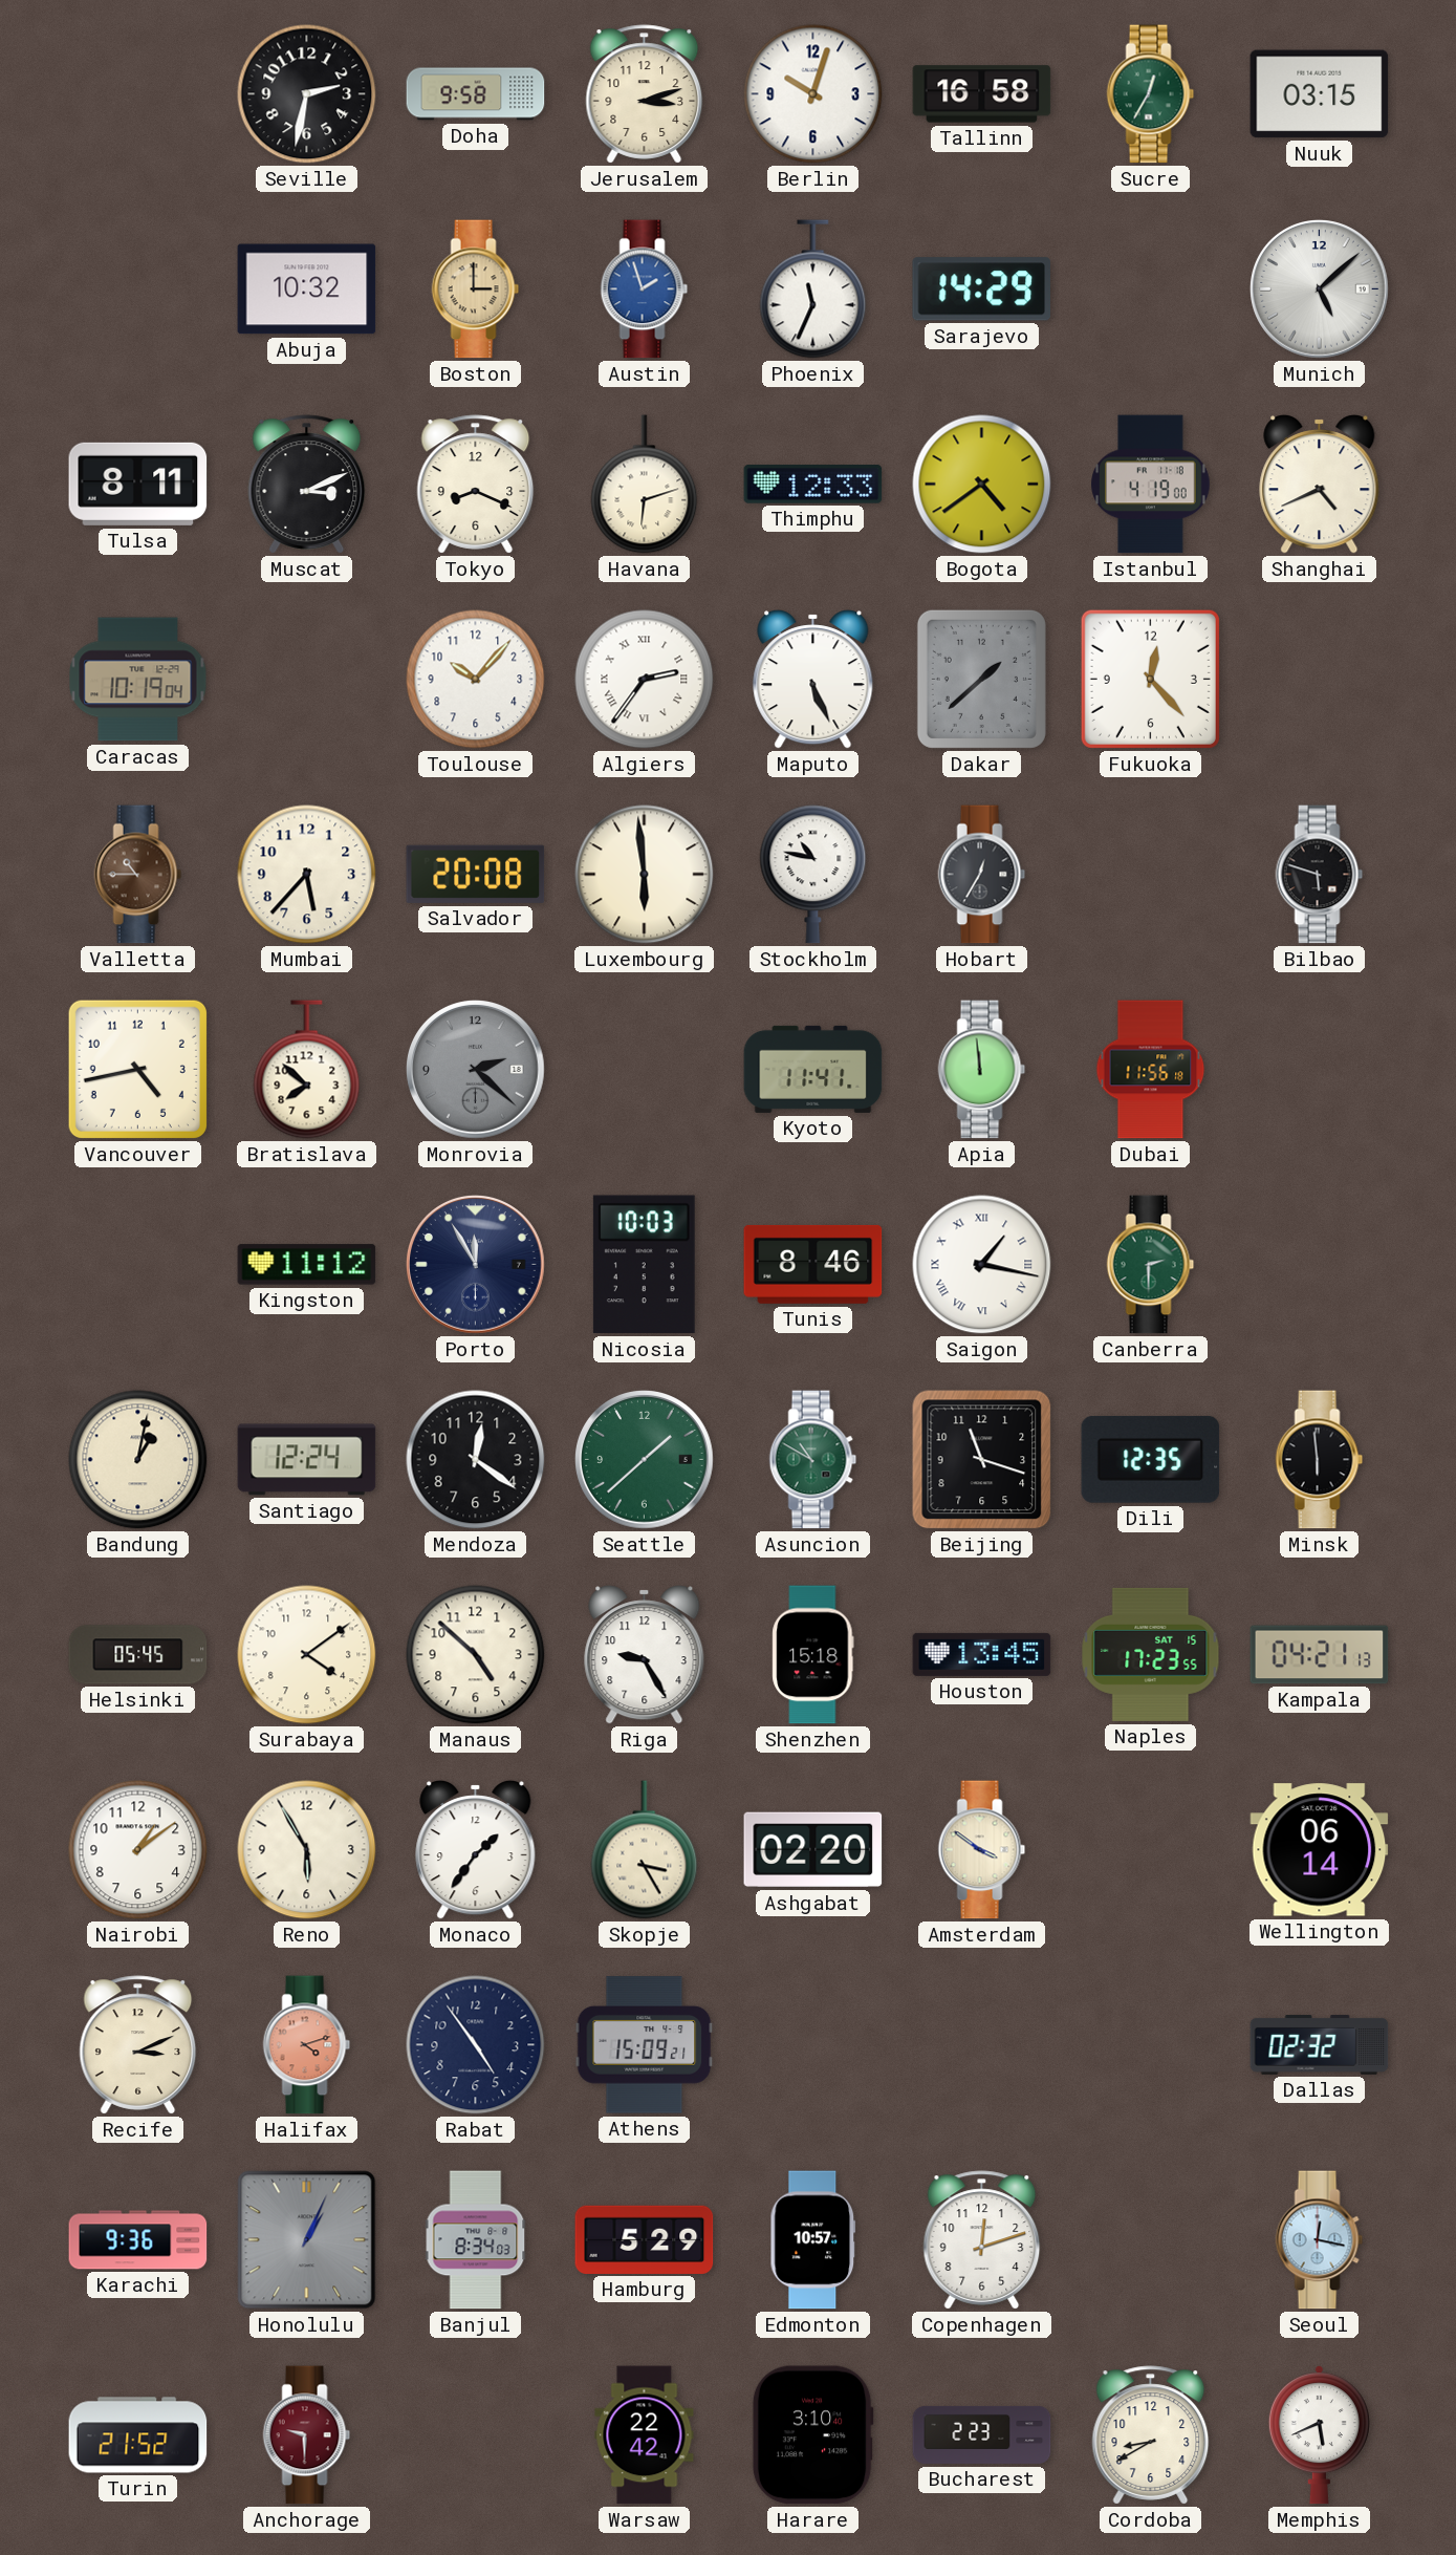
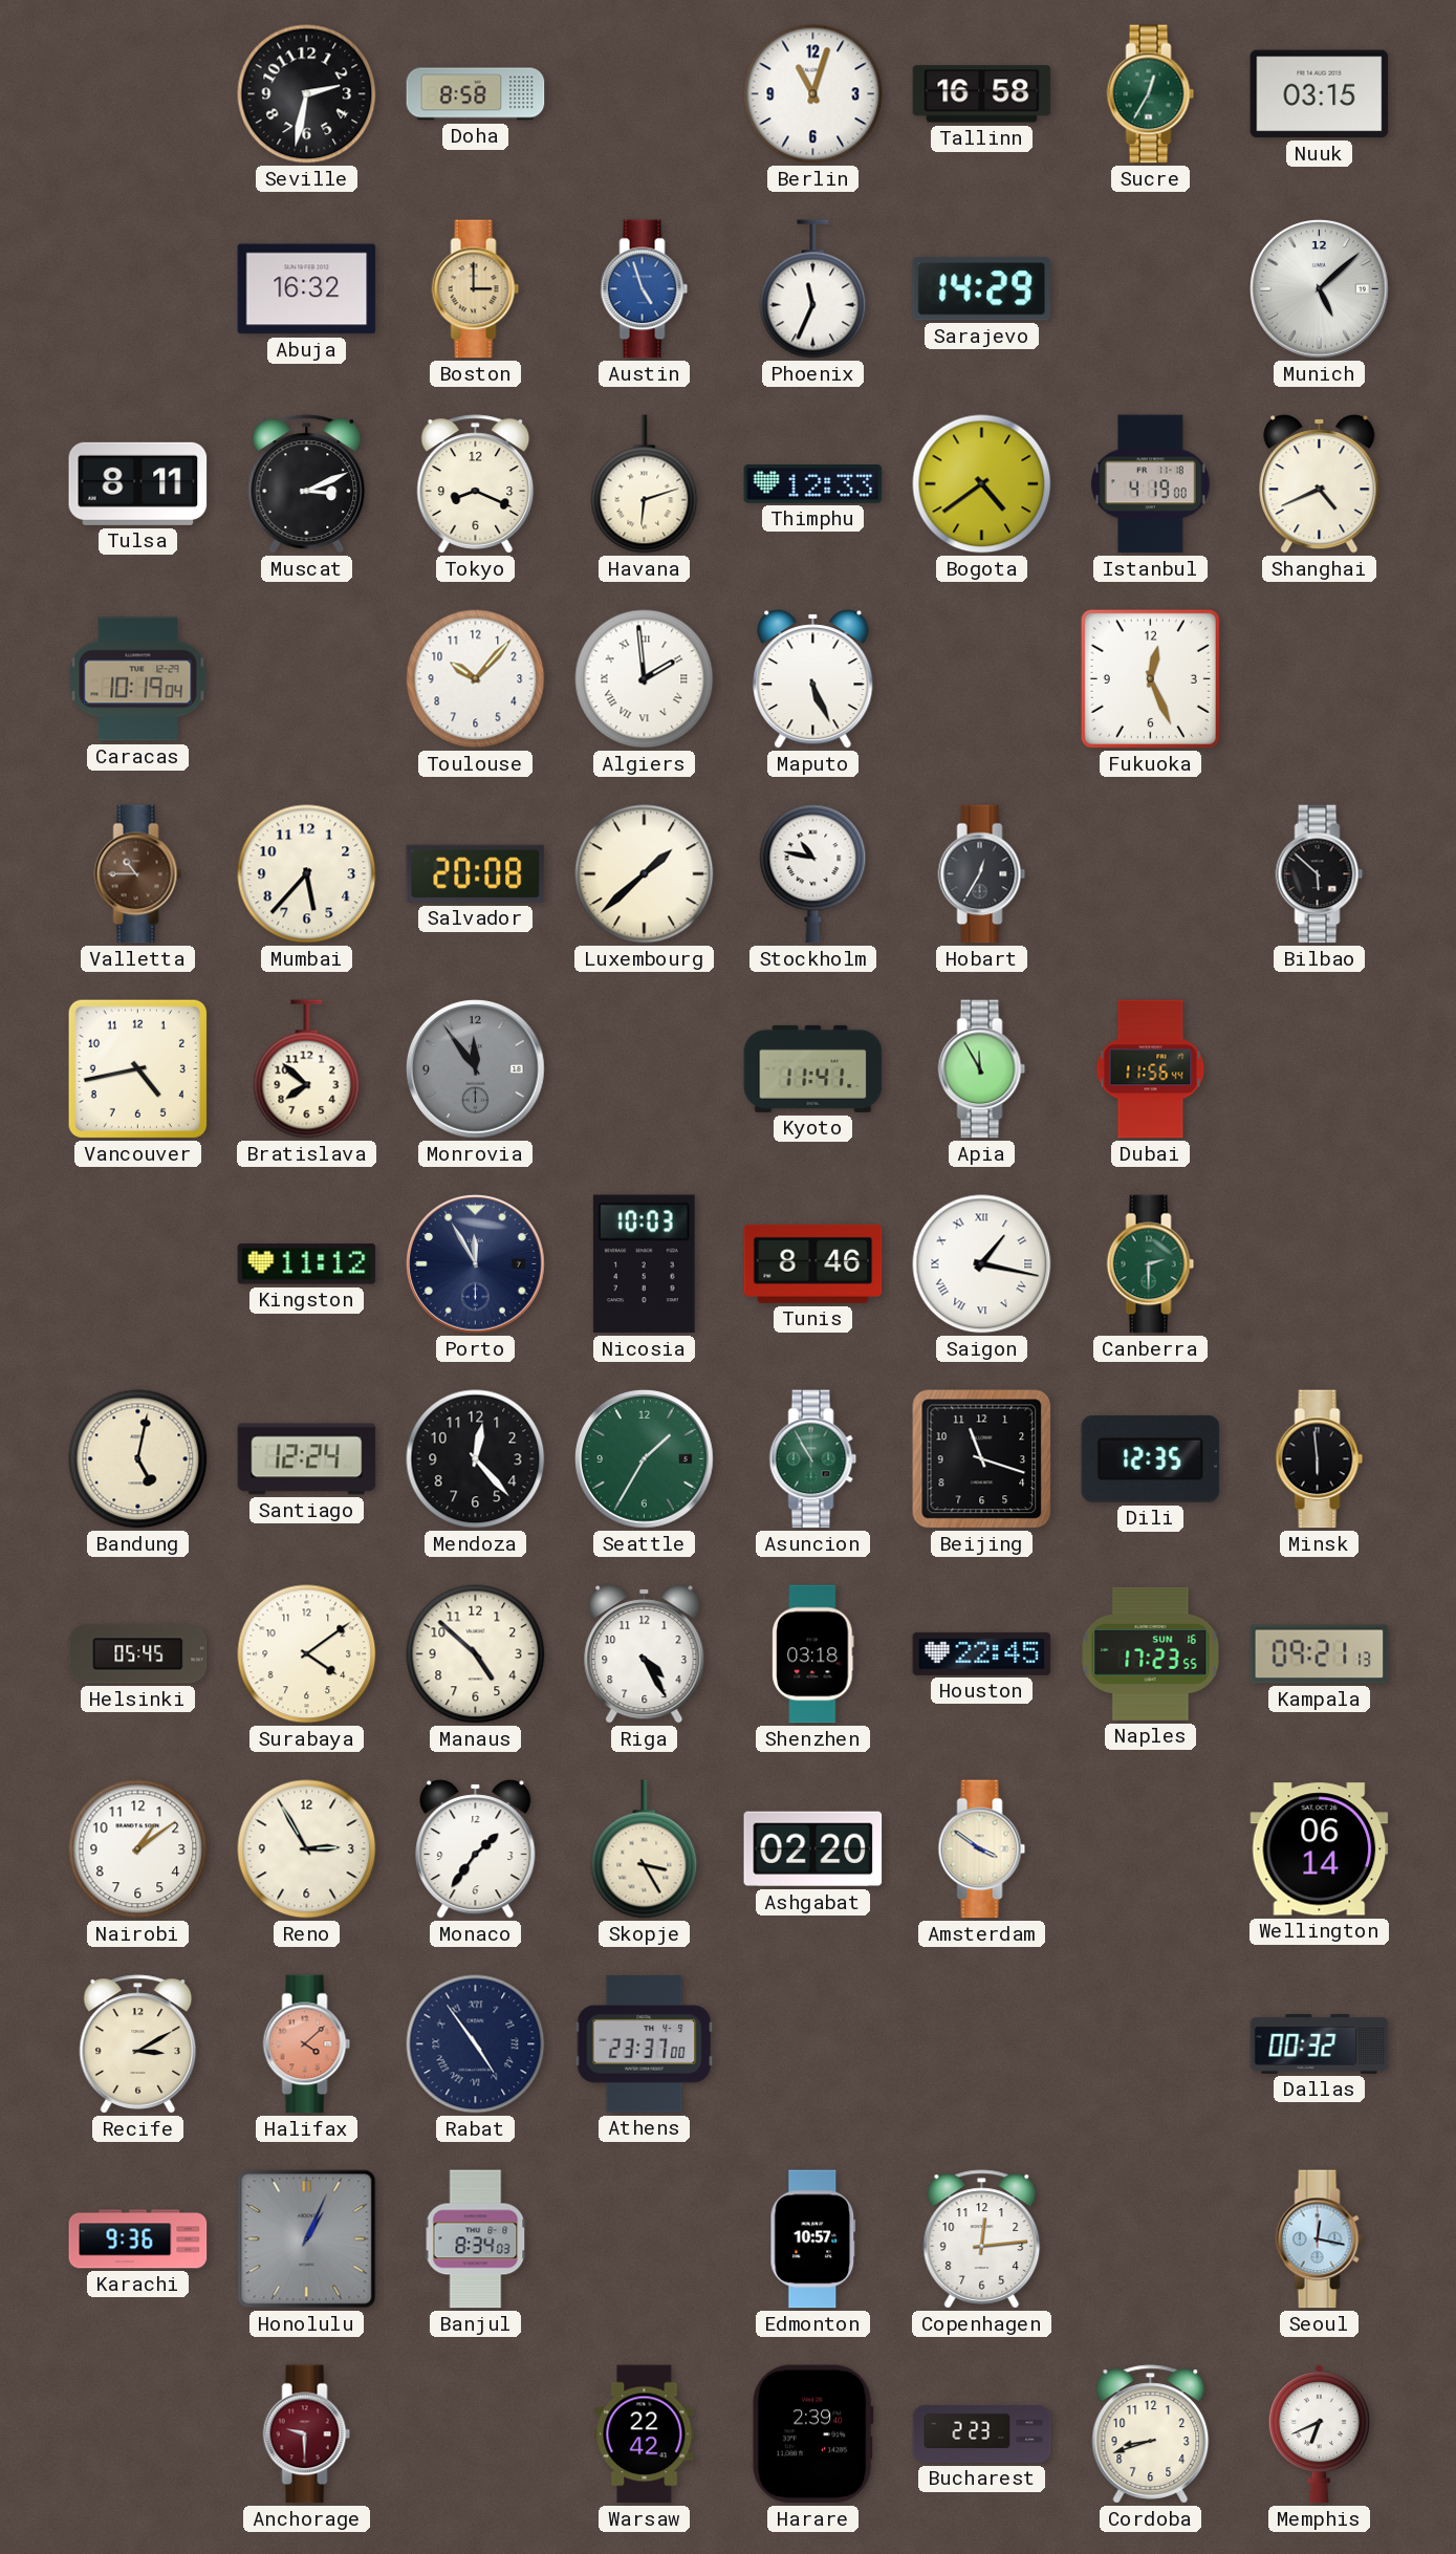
Doha: 9:58 -> 8:58
Jerusalem: 3:12 -> none
Berlin: 10:03 -> 11:03
Abuja: 10:32 -> 16:32
Austin: 1:57 -> 4:57
Algiers: 2:36 -> 1:59
Dakar: 1:38 -> none
Fukuoka: 12:23 -> 12:26
Luxembourg: 5:59 -> 1:38
Bilbao: 5:48 -> 5:52
Monrovia: 2:22 -> 11:54
Apia: 11:59 -> 11:55
Dubai: 11:56:18 -> 11:56:44
Bandung: 1:02 -> 5:02
Mendoza: 12:21 -> 12:23
Seattle: 1:38 -> 1:35
Asuncion: 10:50 -> 10:55
Riga: 9:25 -> 4:25
Shenzhen: 15:18 -> 03:18
Houston: 13:45 -> 22:45
Naples date: SAT 15 -> SUN 16
Kampala: 04:21 -> 09:21
Reno: 5:55 -> 2:55
Recife: 3:11 -> 3:10
Halifax: 4:12 -> 4:08
Rabat numerals: Arabic -> Roman
Athens: 15:09 -> 23:37
Dallas: 02:32 -> 00:32
Hamburg: 5:29 -> none
Copenhagen: 12:12 -> 12:14
Turin: 21:52 -> none
Harare: 3:10 -> 2:39
Cordoba: 8:40 -> 8:42
Memphis: 5:41 -> 6:41
